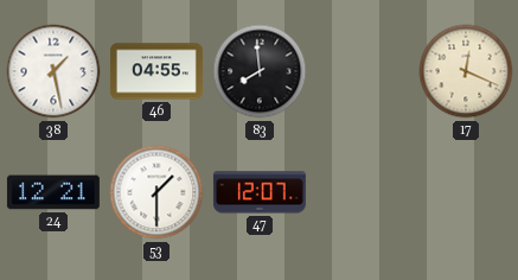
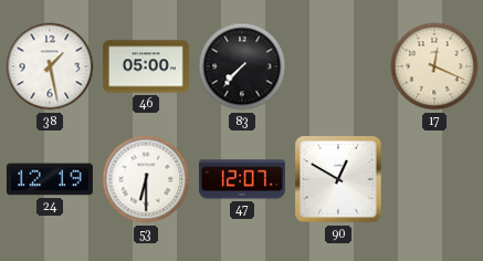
46: 04:55 -> 05:00
83: 7:59 -> 7:37
24: 12:21 -> 12:19
53: 1:30 -> 6:30
90: none -> 12:50
